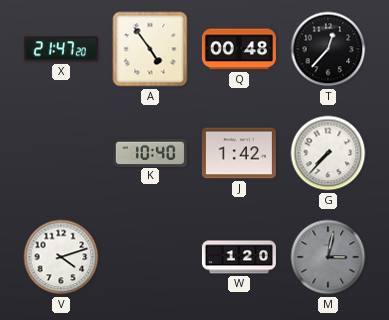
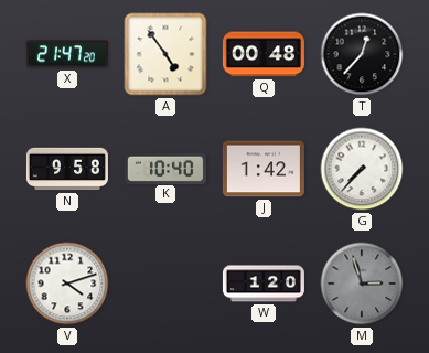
N: none -> 9:58
M: 3:02 -> 2:57
